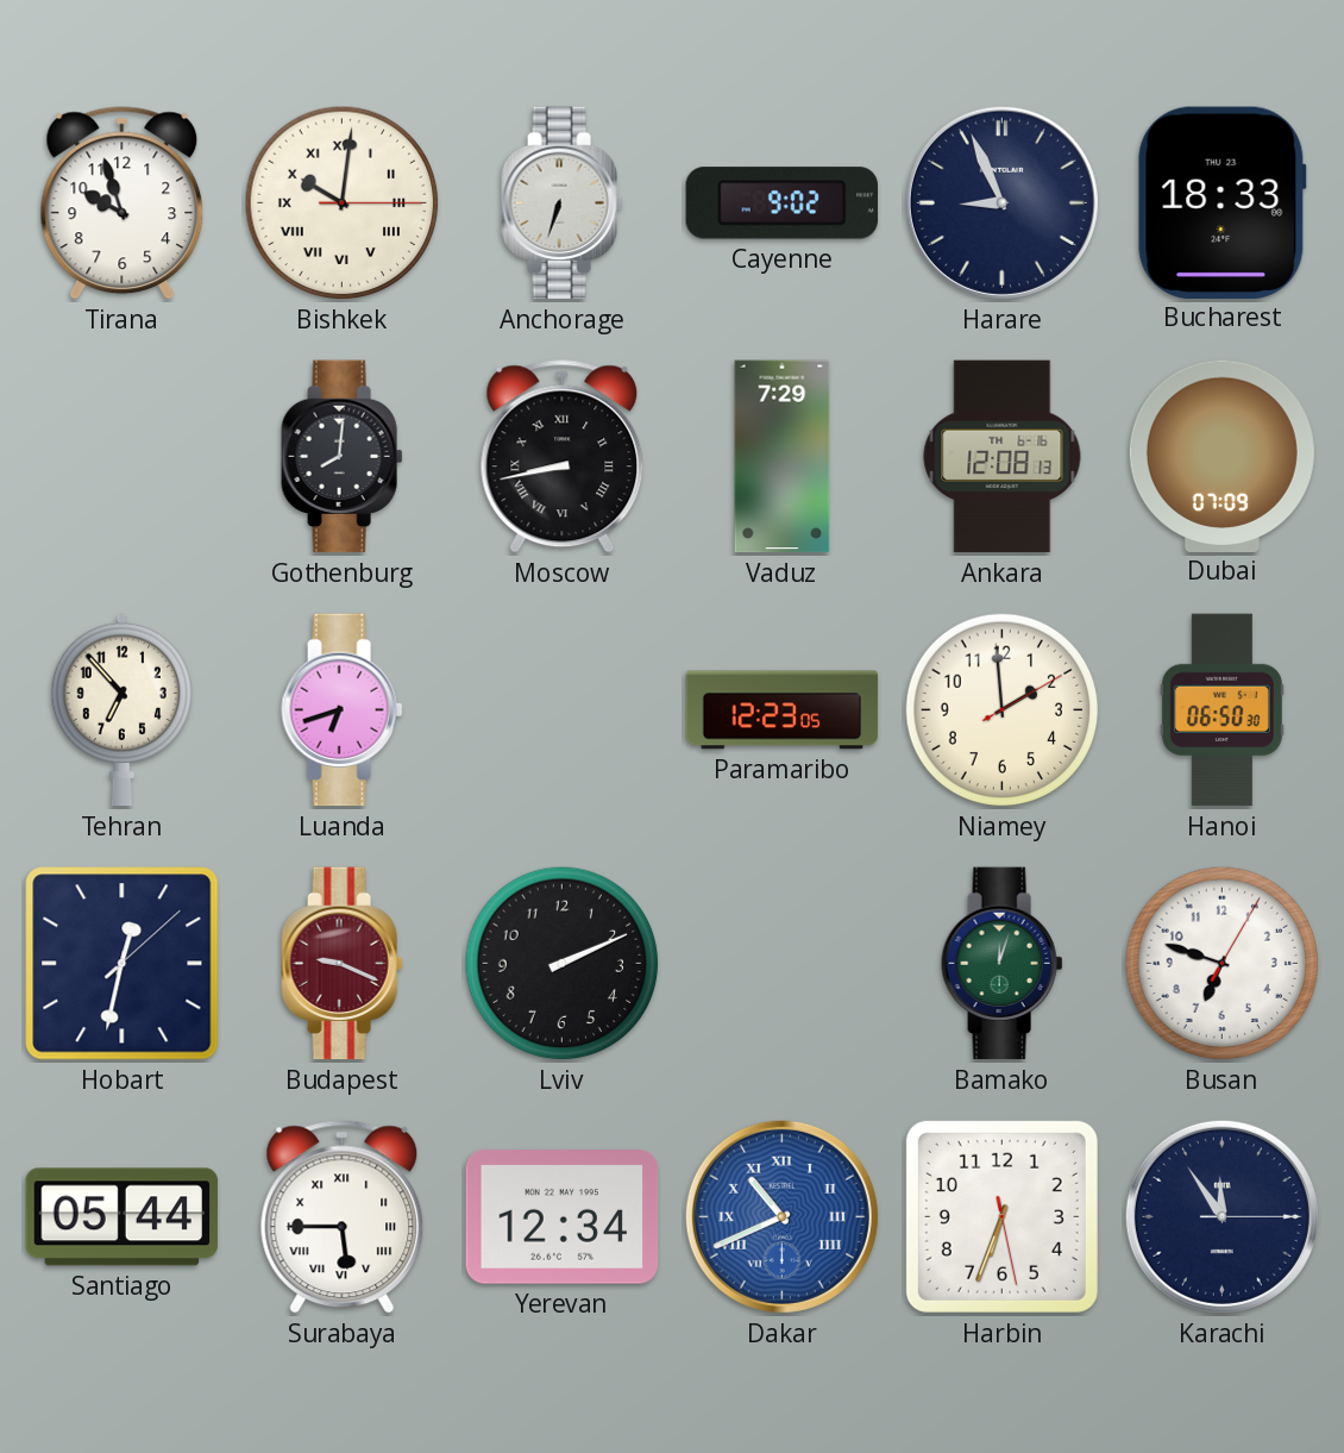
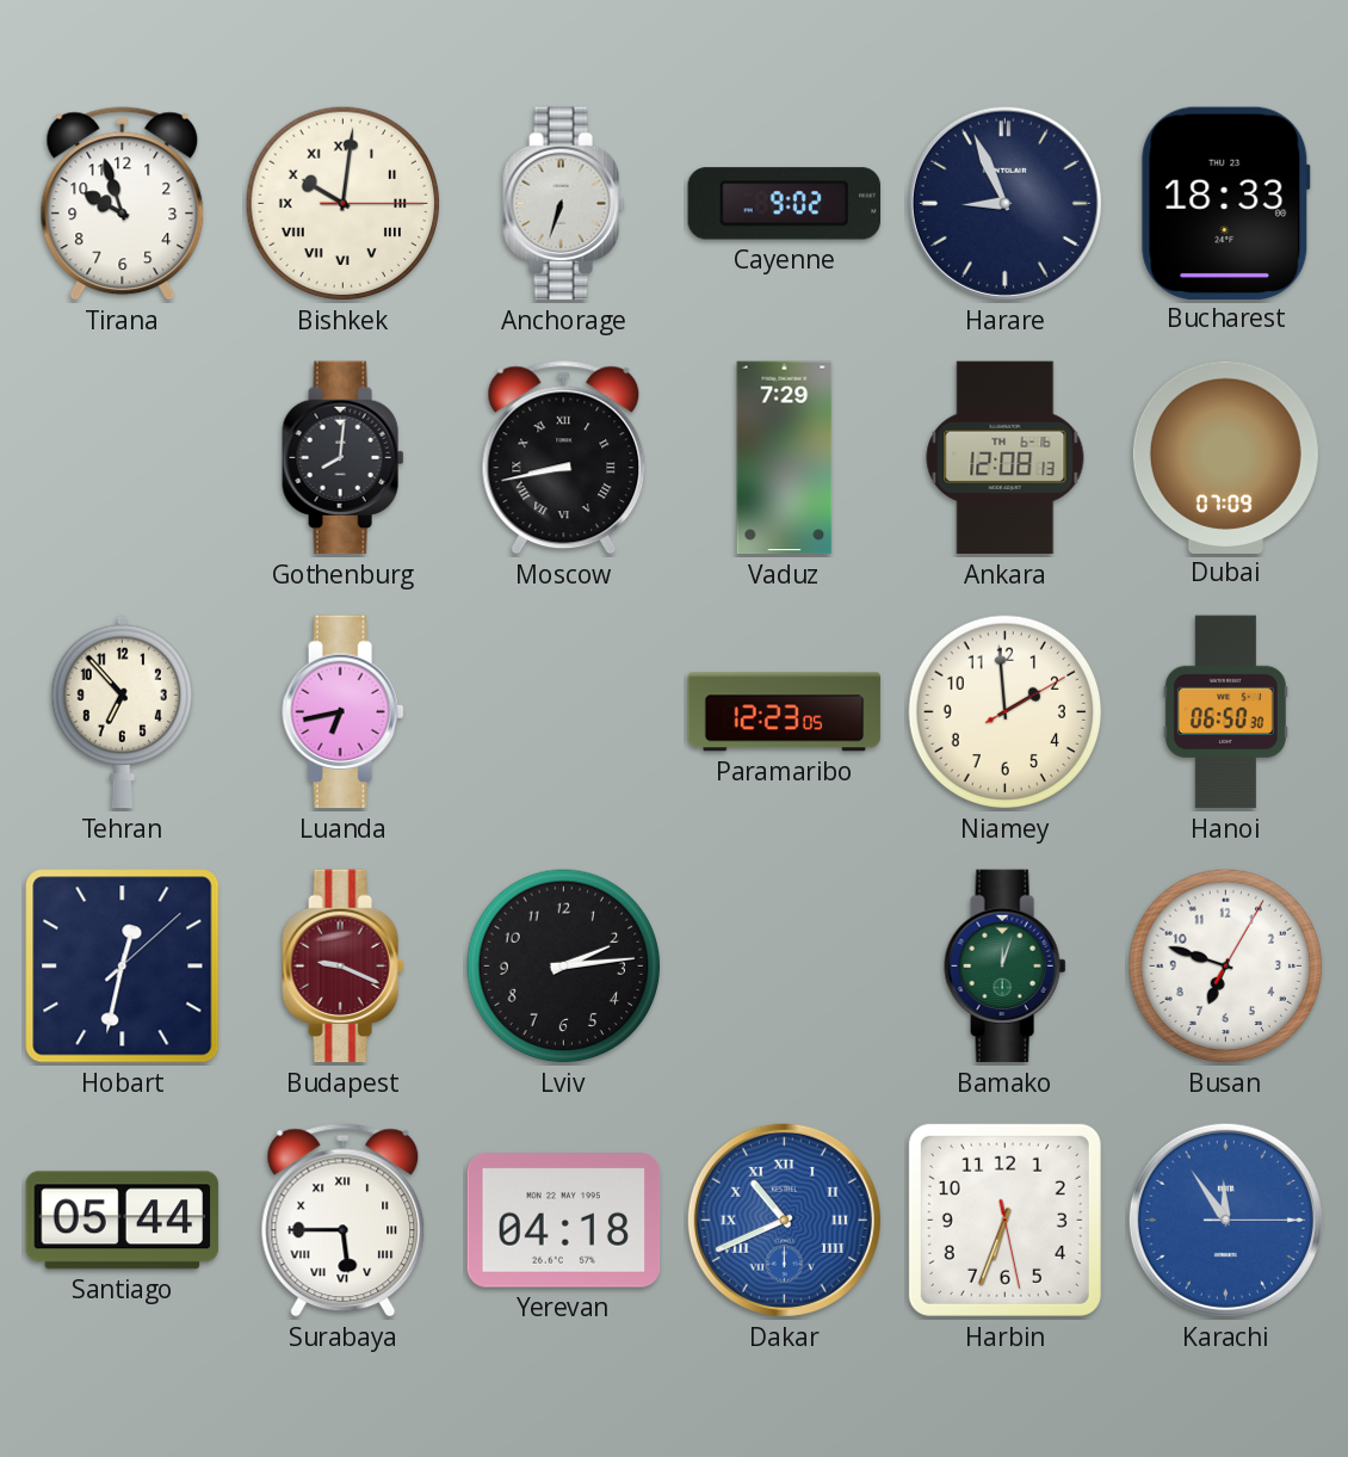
Luanda: 6:42 -> 6:43
Lviv: 2:11 -> 2:14
Yerevan: 12:34 -> 04:18
Karachi dial: navy -> blue
